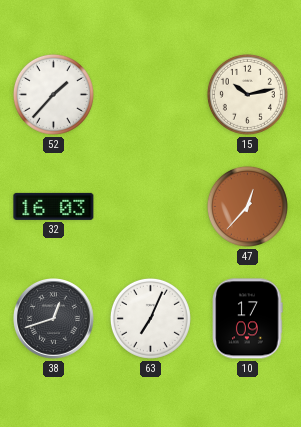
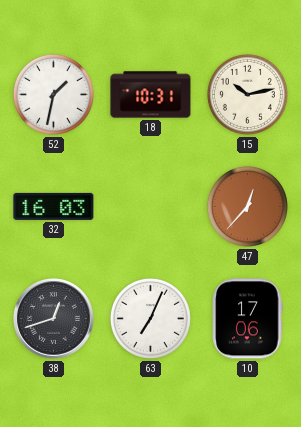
52: 1:37 -> 1:32
18: none -> 10:31
10: 17:09 -> 17:06
